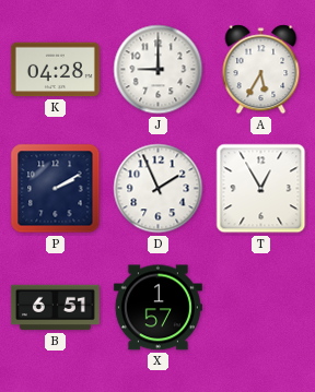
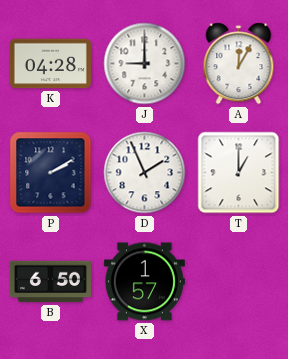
A: 5:35 -> 12:05
T: 12:55 -> 1:00
B: 6:51 -> 6:50
